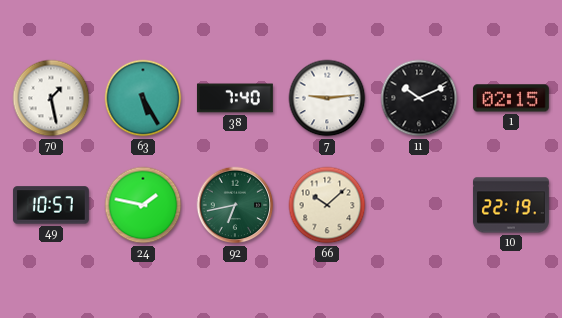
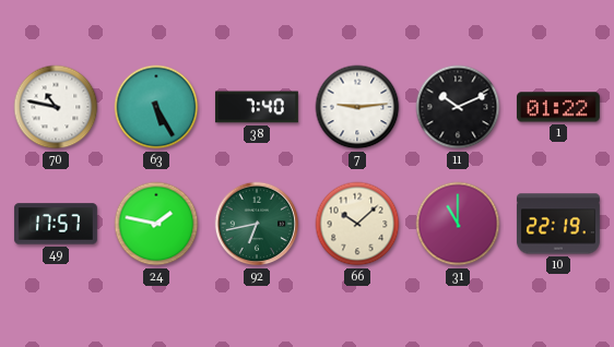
70: 1:28 -> 10:47
1: 02:15 -> 01:22
49: 10:57 -> 17:57
31: none -> 11:00
